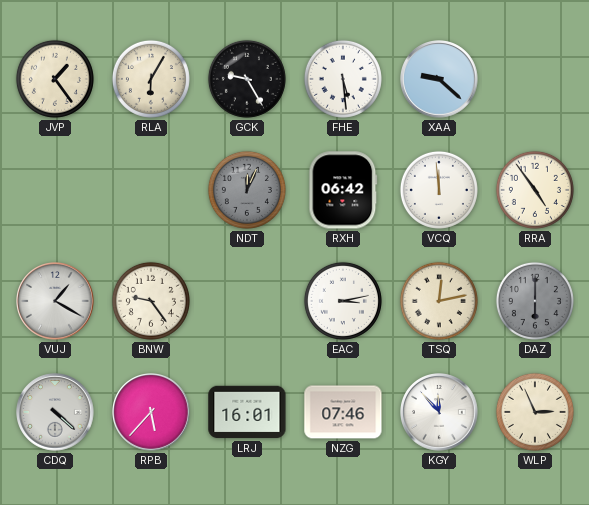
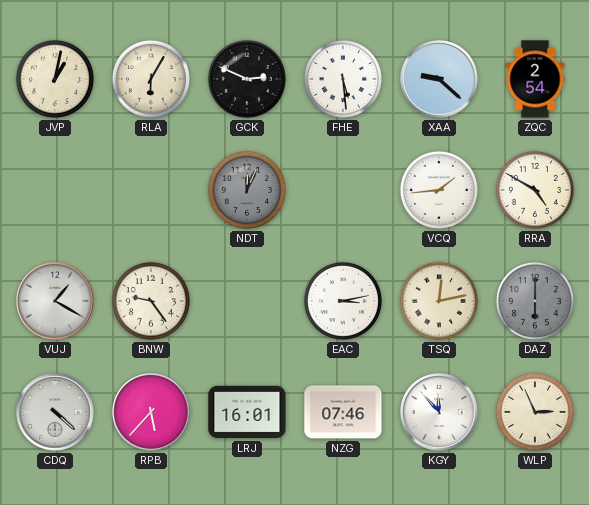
JVP: 1:24 -> 1:02
GCK: 9:25 -> 2:49
ZQC: none -> 2:54
RXH: 06:42 -> none
VCQ: 11:59 -> 1:44
RRA: 4:54 -> 4:50
